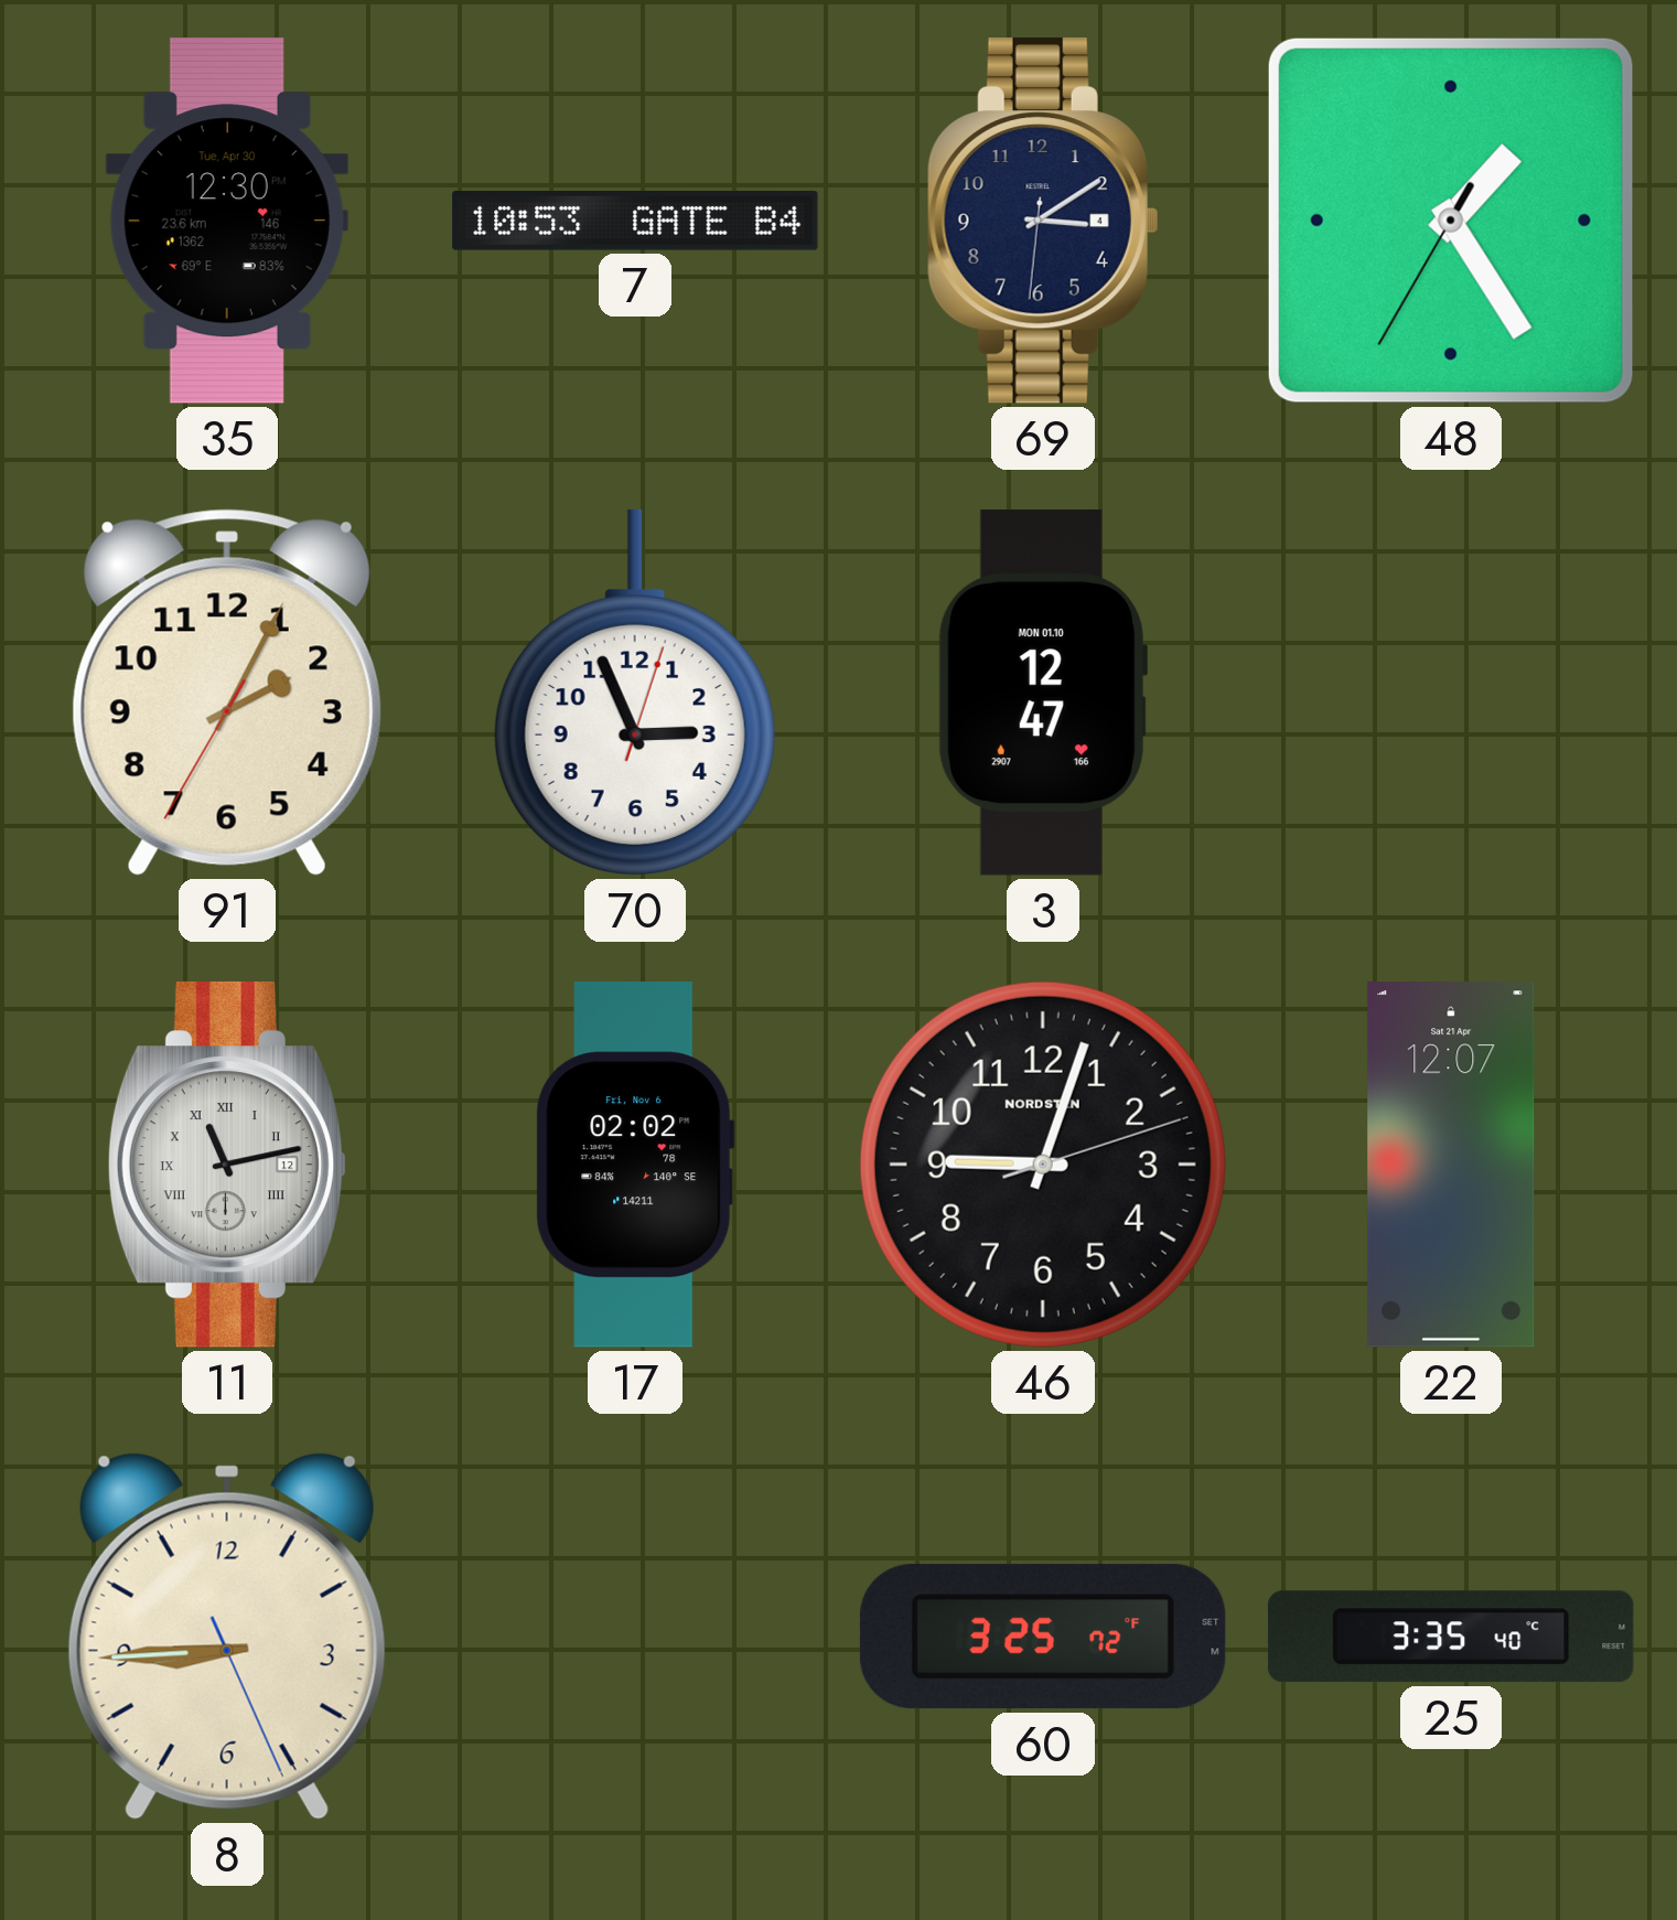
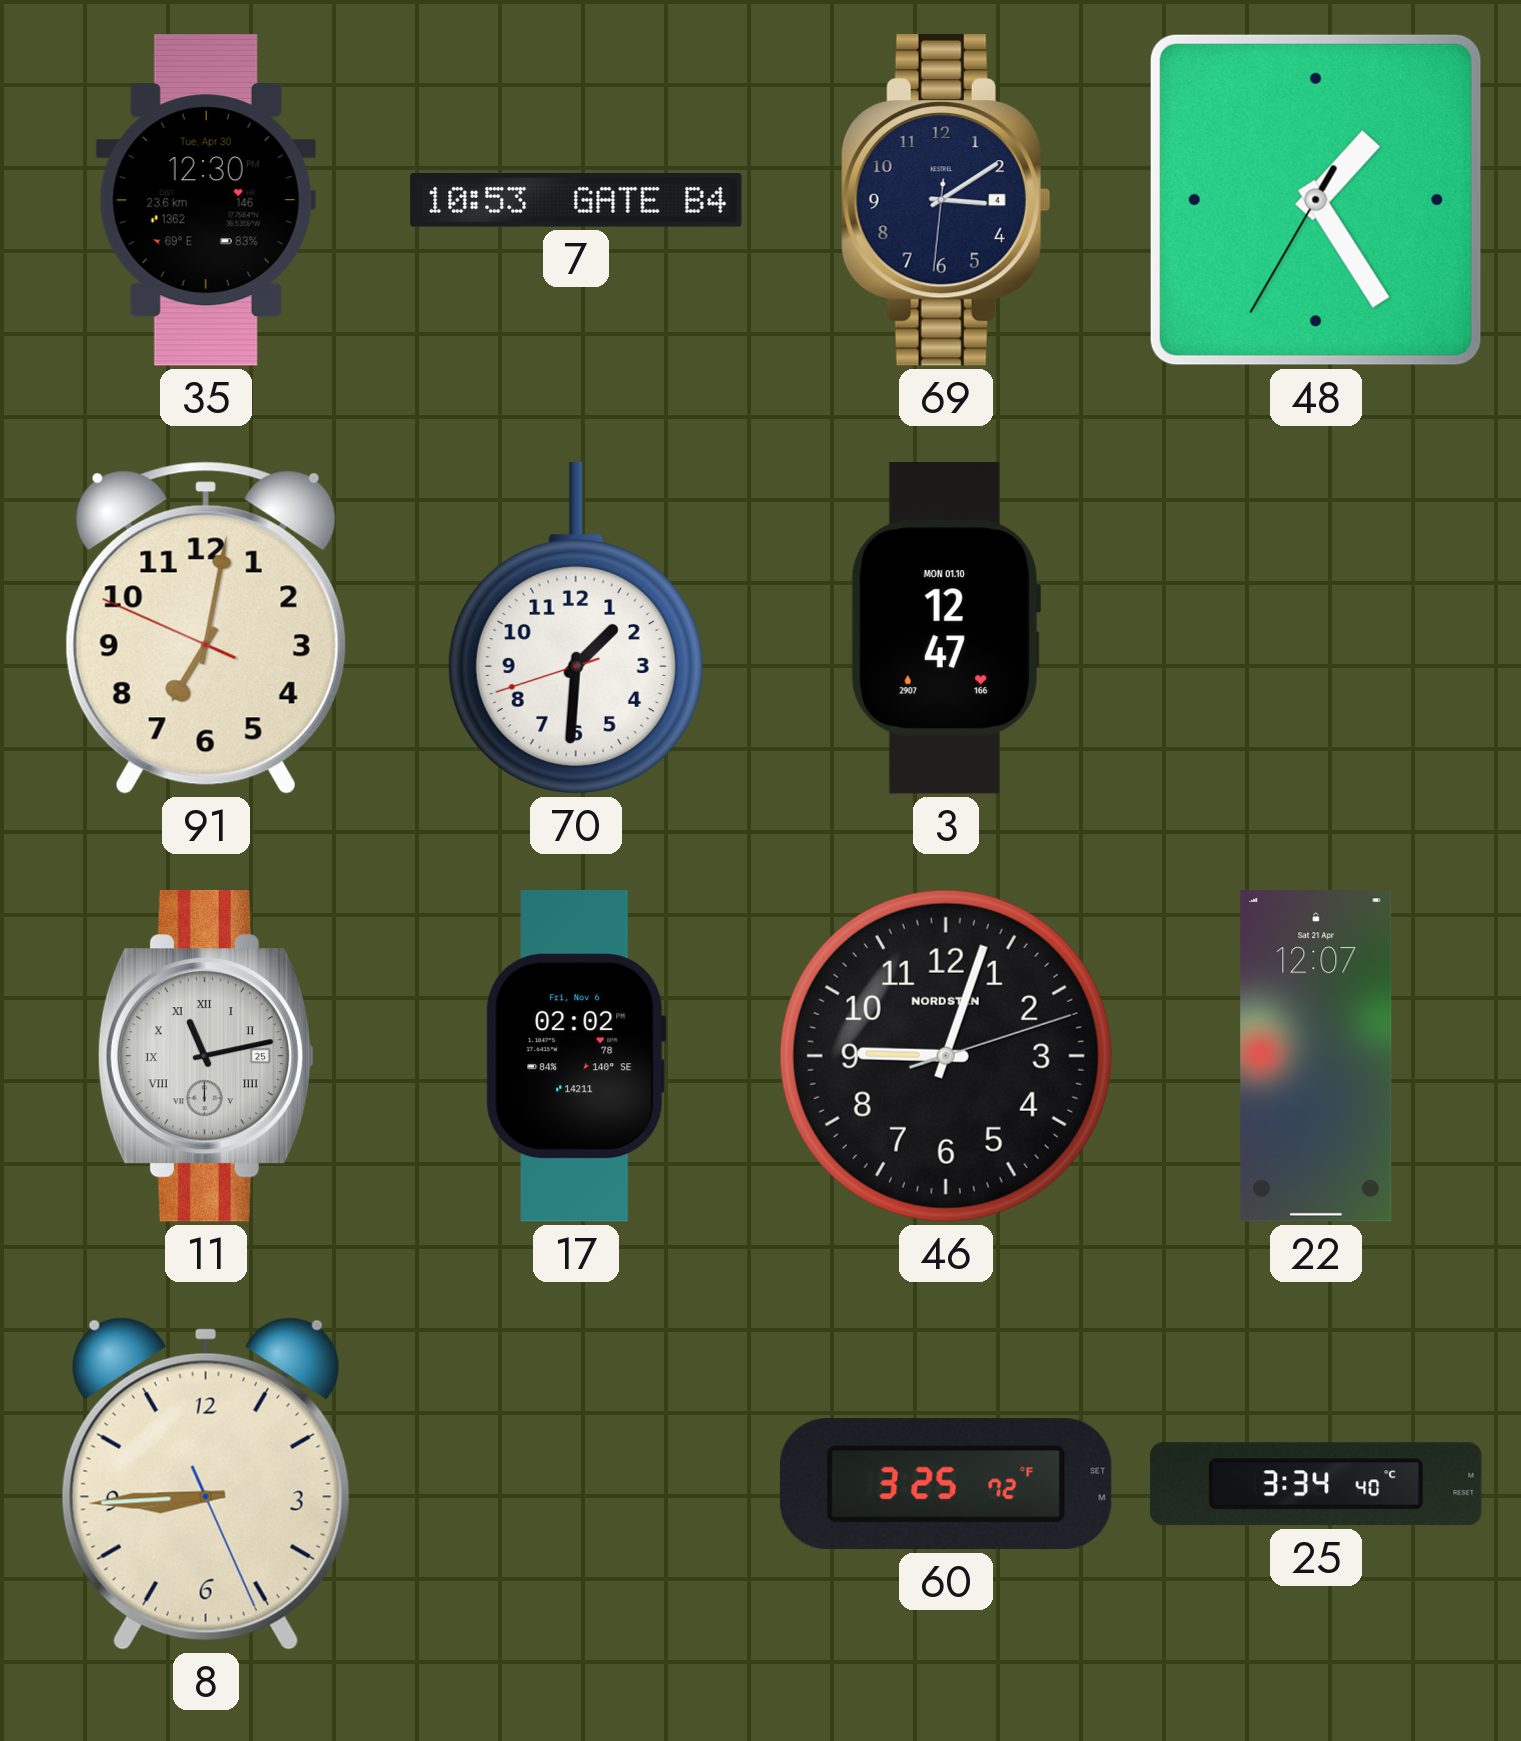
91: 2:04 -> 7:01
70: 2:56 -> 1:30
11 date: 12 -> 25
25: 3:35 -> 3:34
